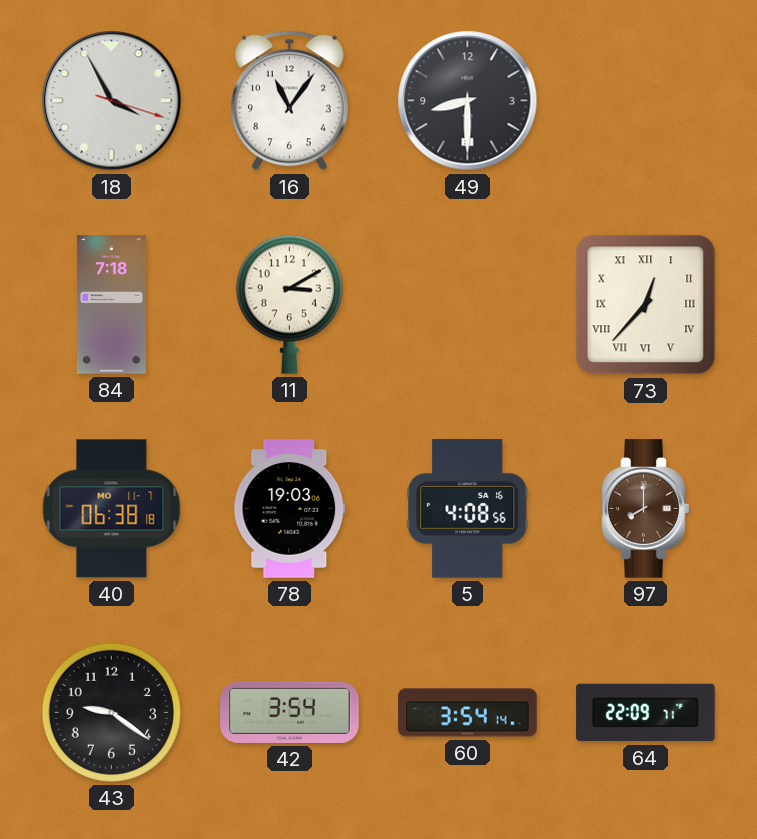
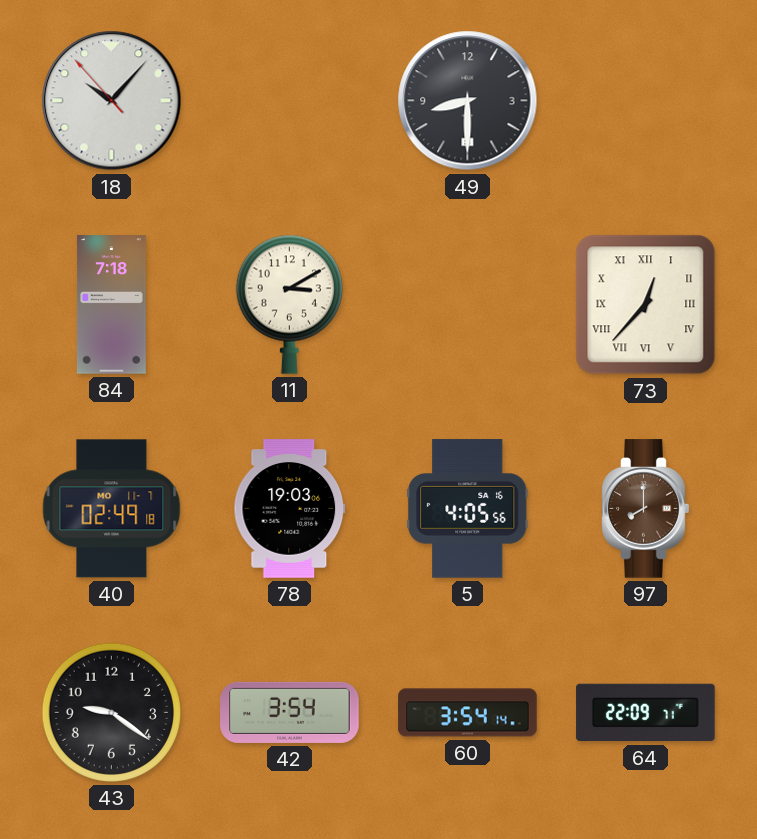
18: 3:55 -> 10:06
16: 11:06 -> none
40: 06:38 -> 02:49
5: 4:08 -> 4:05
